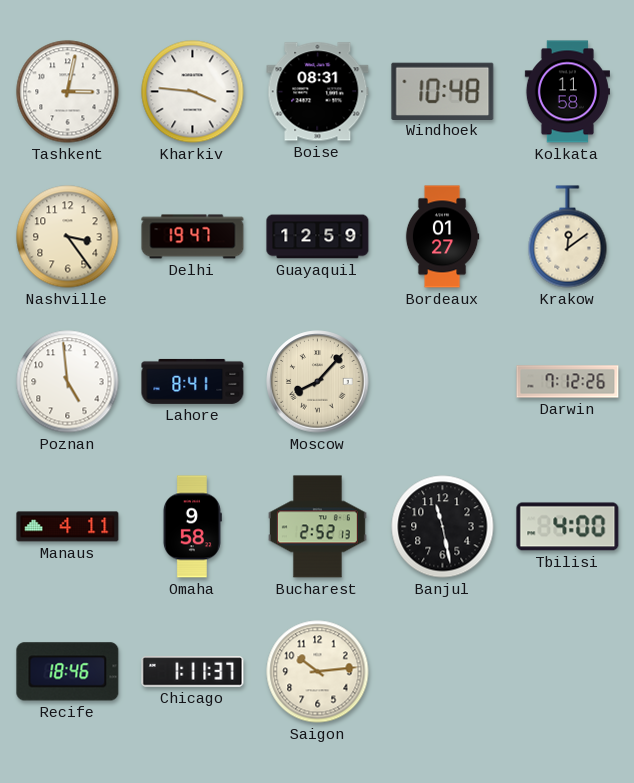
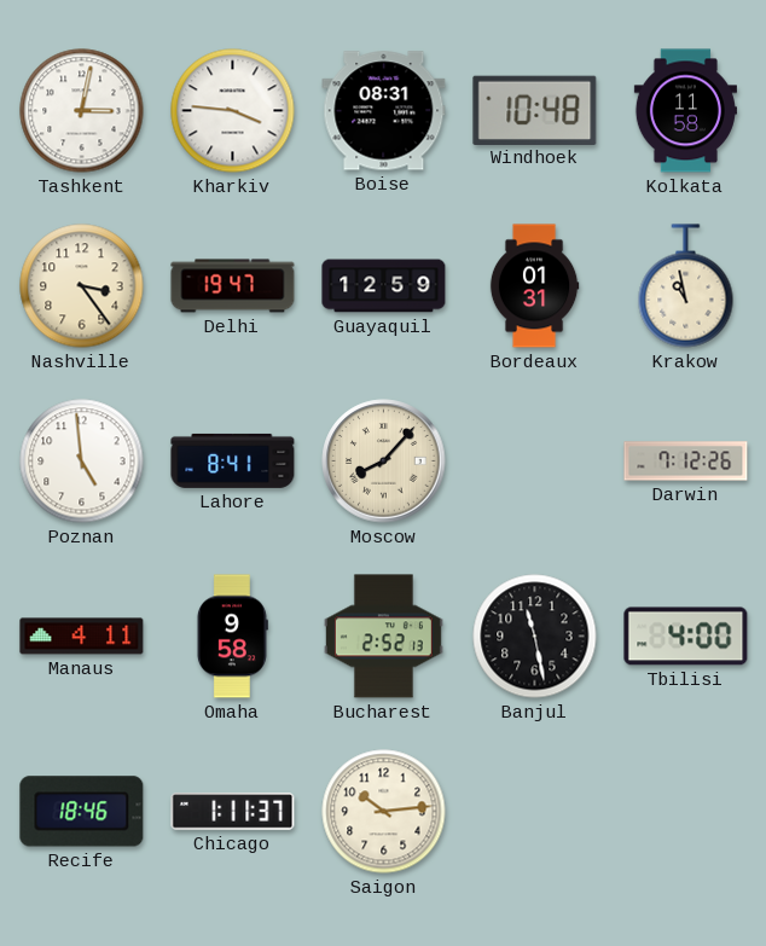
Bordeaux: 01:27 -> 01:31
Krakow: 12:09 -> 10:58
